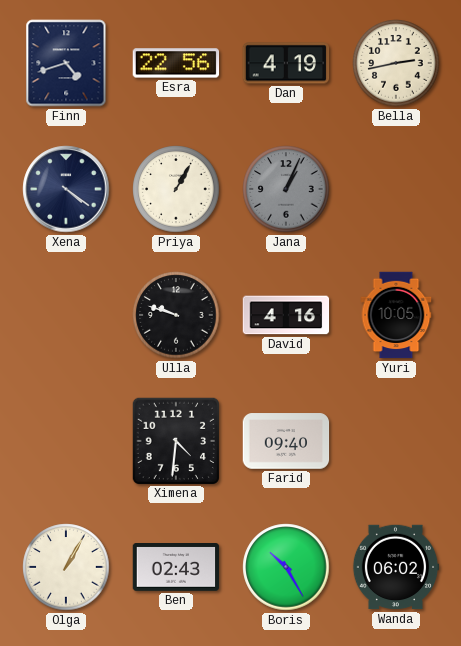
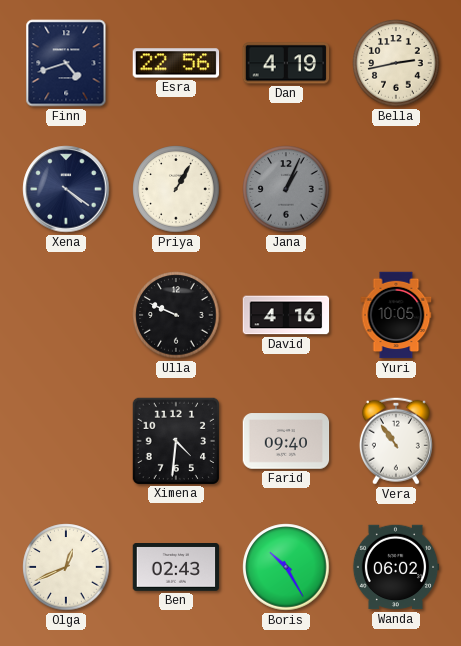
Ulla: 9:48 -> 9:49
Vera: none -> 10:54
Olga: 1:05 -> 12:41
